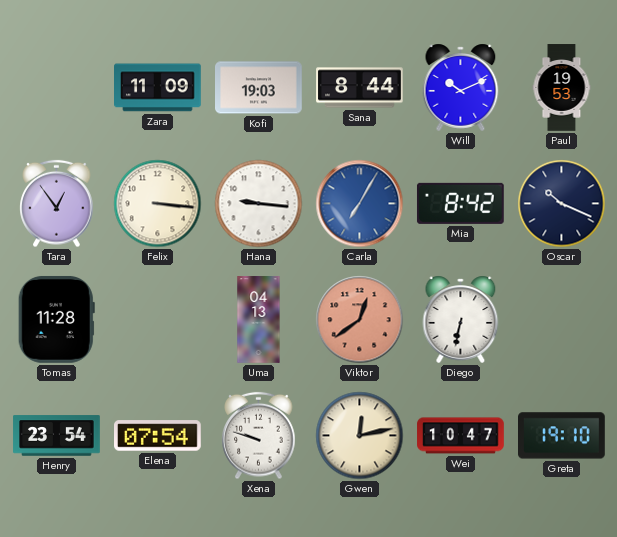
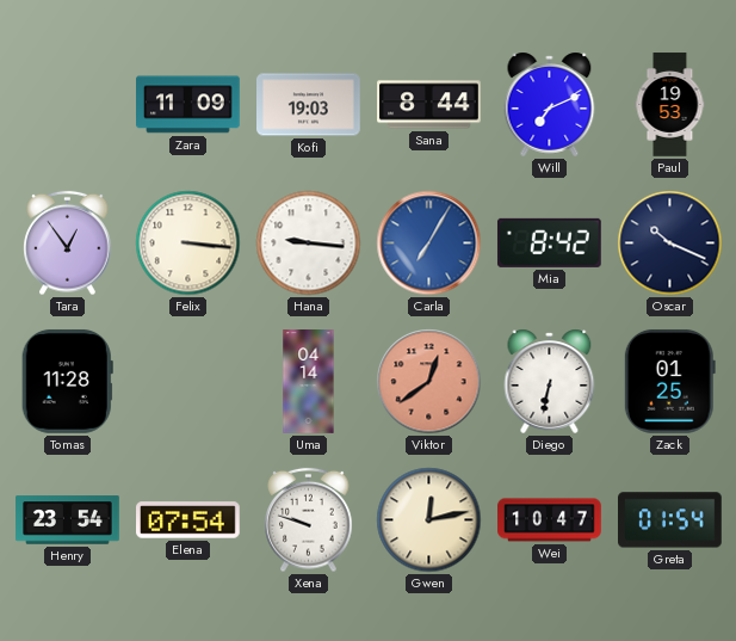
Will: 10:11 -> 7:11
Uma: 04:13 -> 04:14
Zack: none -> 01:25
Greta: 19:10 -> 01:54
